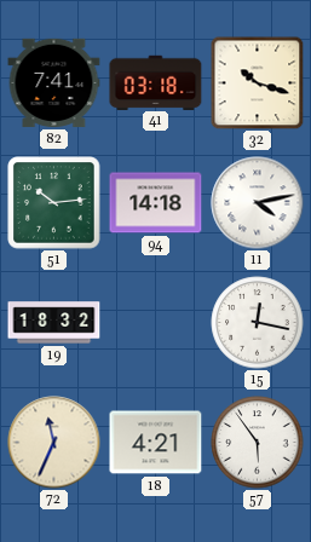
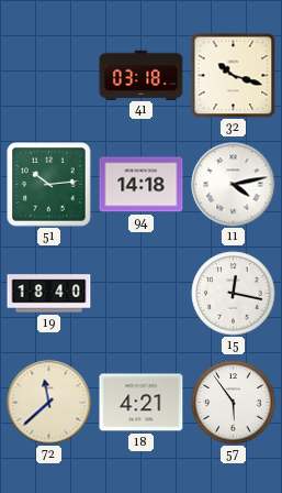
82: 7:41 -> none
19: 18:32 -> 18:40
72: 11:34 -> 11:38
